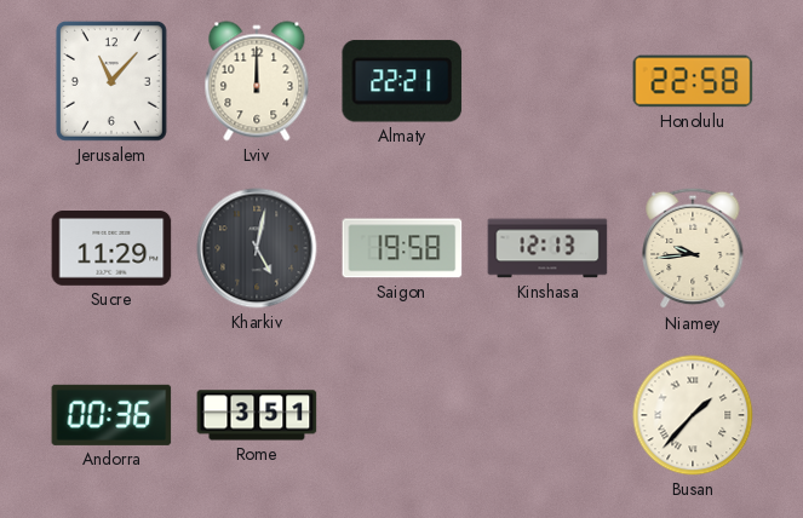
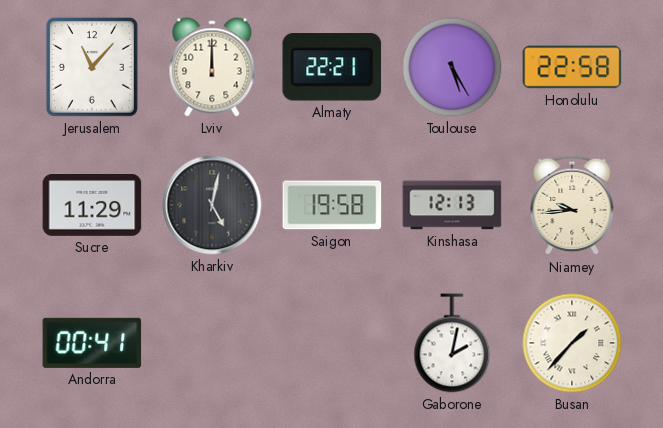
Toulouse: none -> 5:25
Andorra: 00:36 -> 00:41
Rome: 3:51 -> none
Gaborone: none -> 2:02
